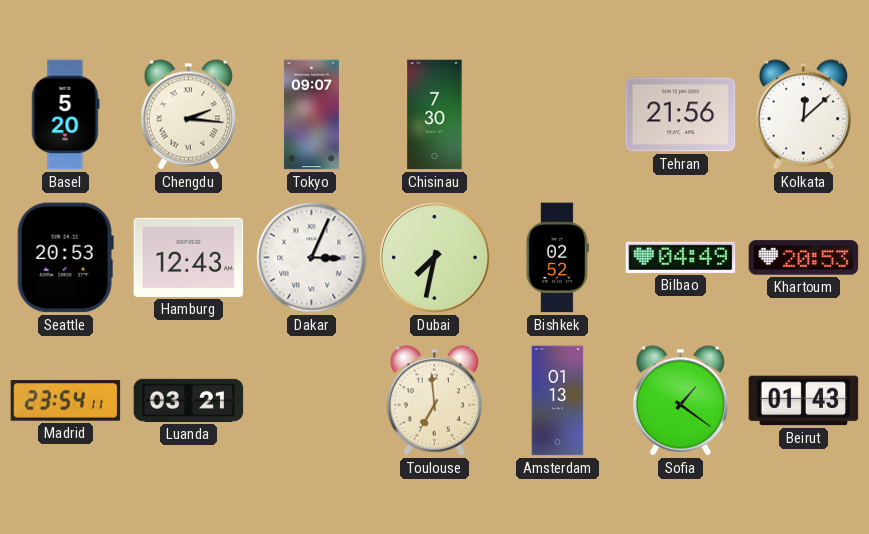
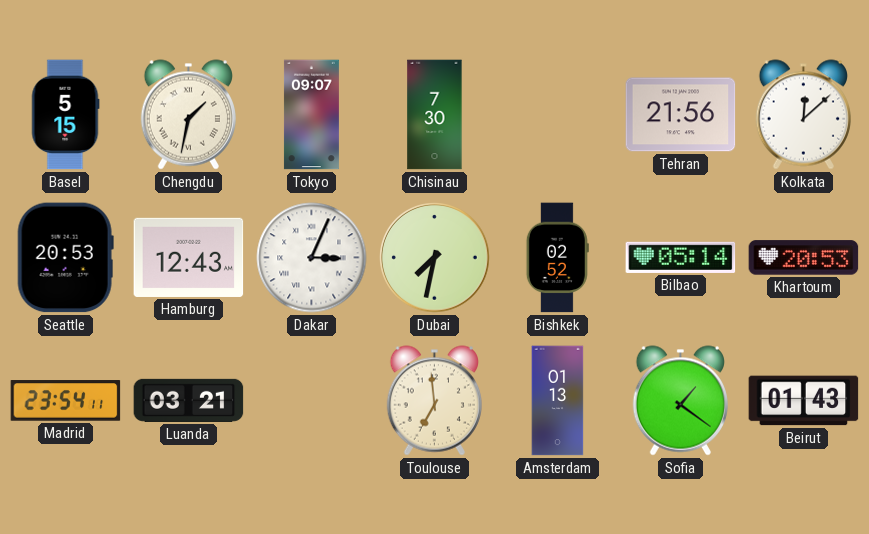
Basel: 5:20 -> 5:15
Chengdu: 2:16 -> 1:32
Bilbao: 04:49 -> 05:14
